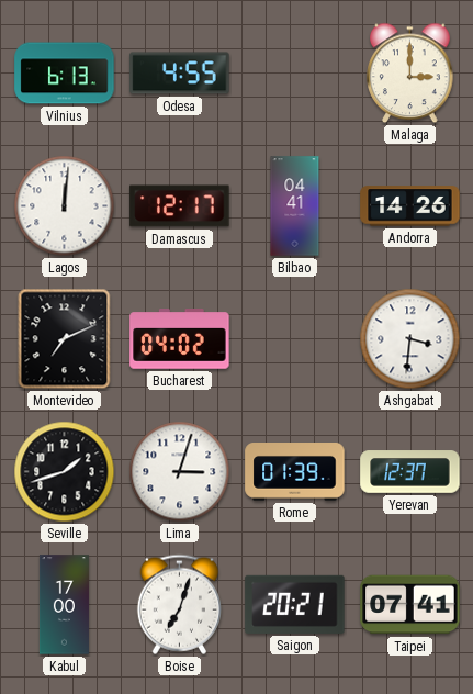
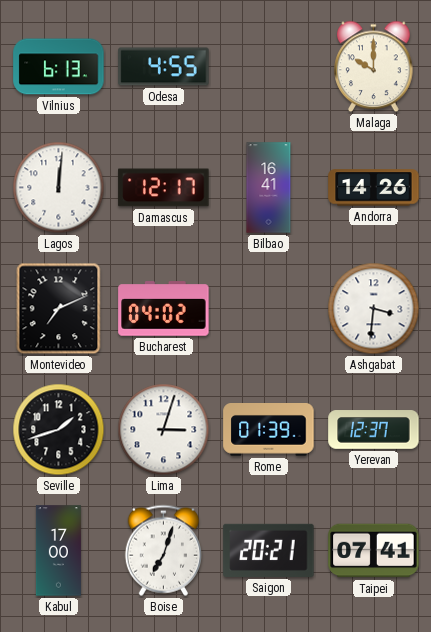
Malaga: 3:00 -> 10:00
Bilbao: 04:41 -> 16:41
